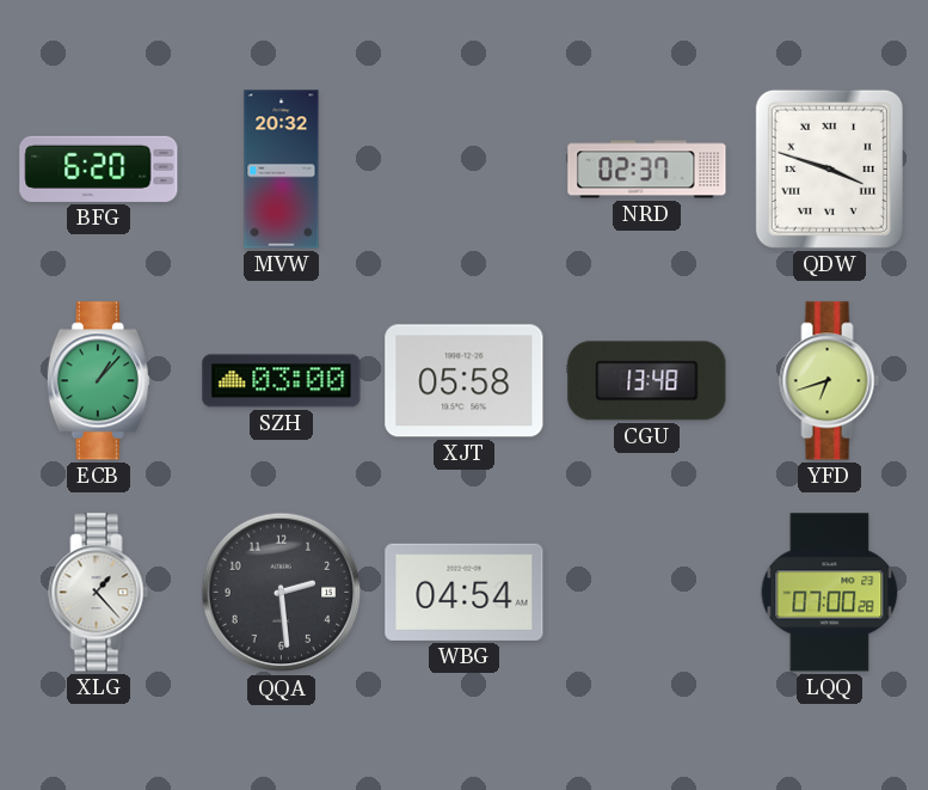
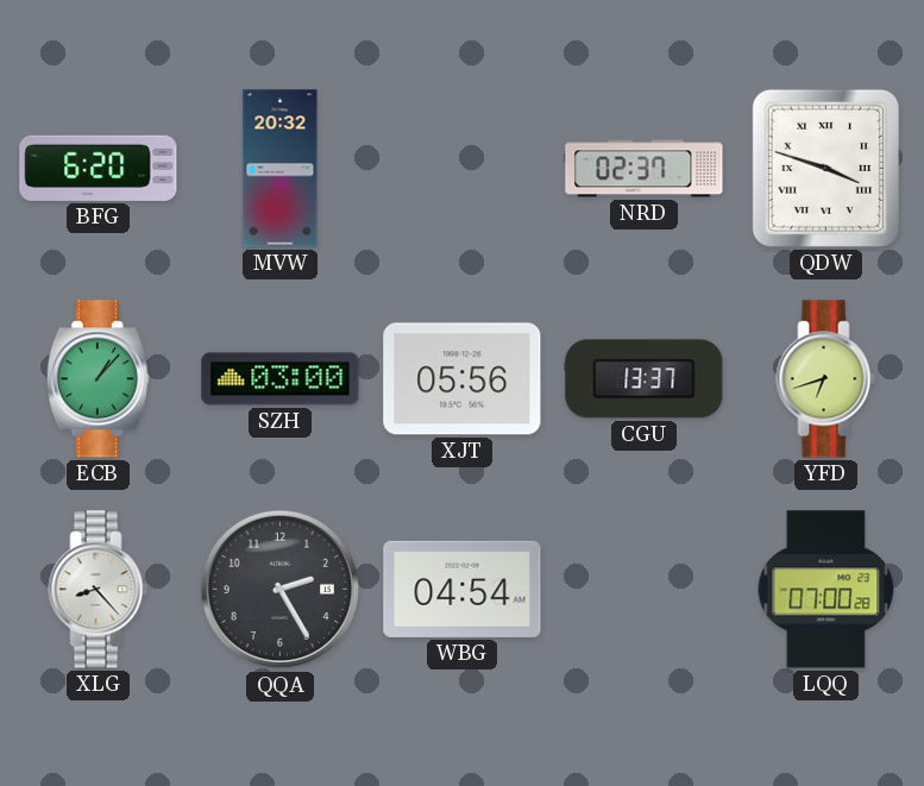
XJT: 05:58 -> 05:56
CGU: 13:48 -> 13:37
XLG: 1:23 -> 8:23
QQA: 2:29 -> 2:25
